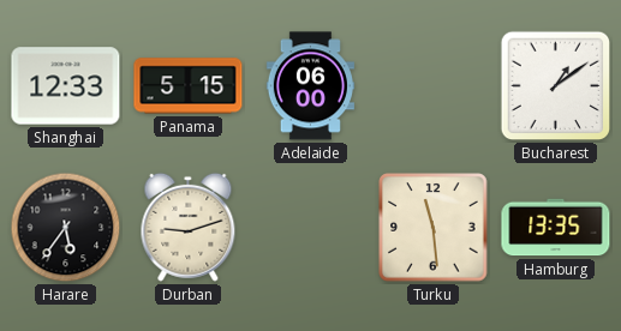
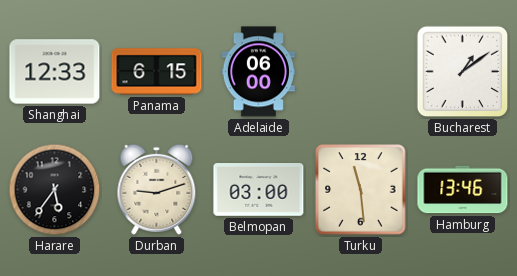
Panama: 5:15 -> 6:15
Belmopan: none -> 03:00
Hamburg: 13:35 -> 13:46
